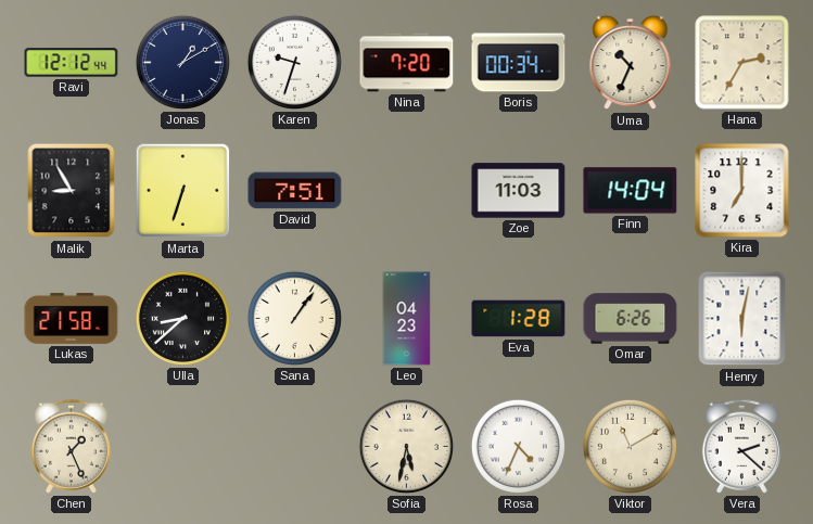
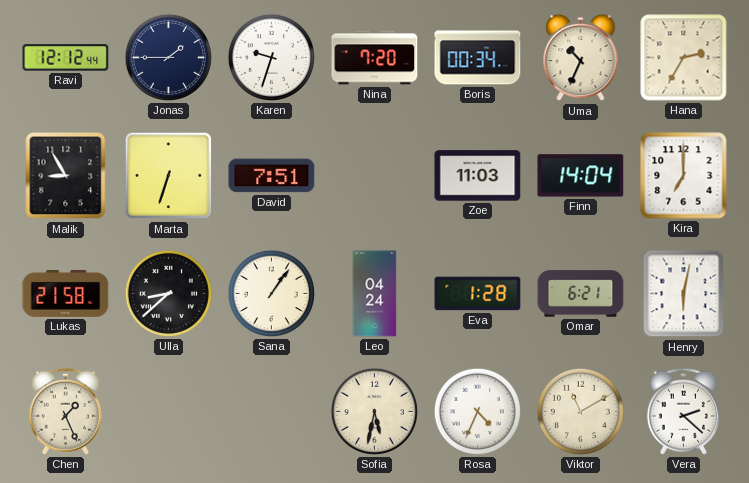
Jonas: 1:10 -> 1:45
Leo: 04:23 -> 04:24
Omar: 6:26 -> 6:21
